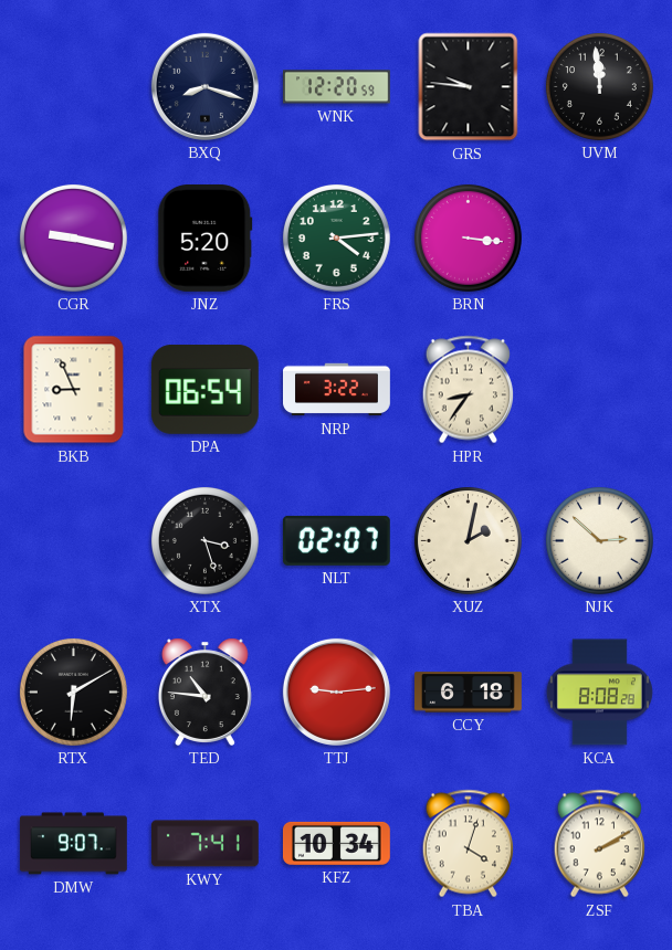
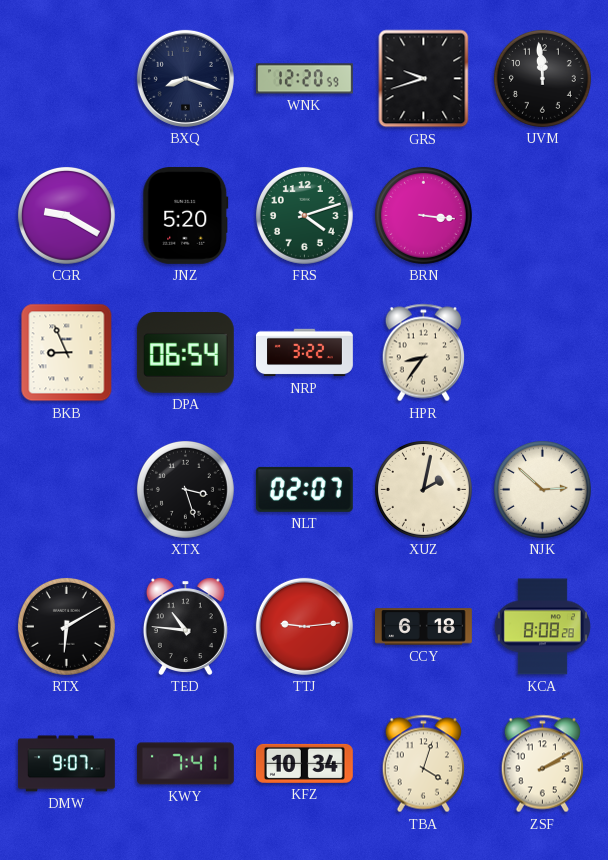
GRS: 9:46 -> 9:42
CGR: 9:17 -> 9:20
FRS: 4:14 -> 4:12
